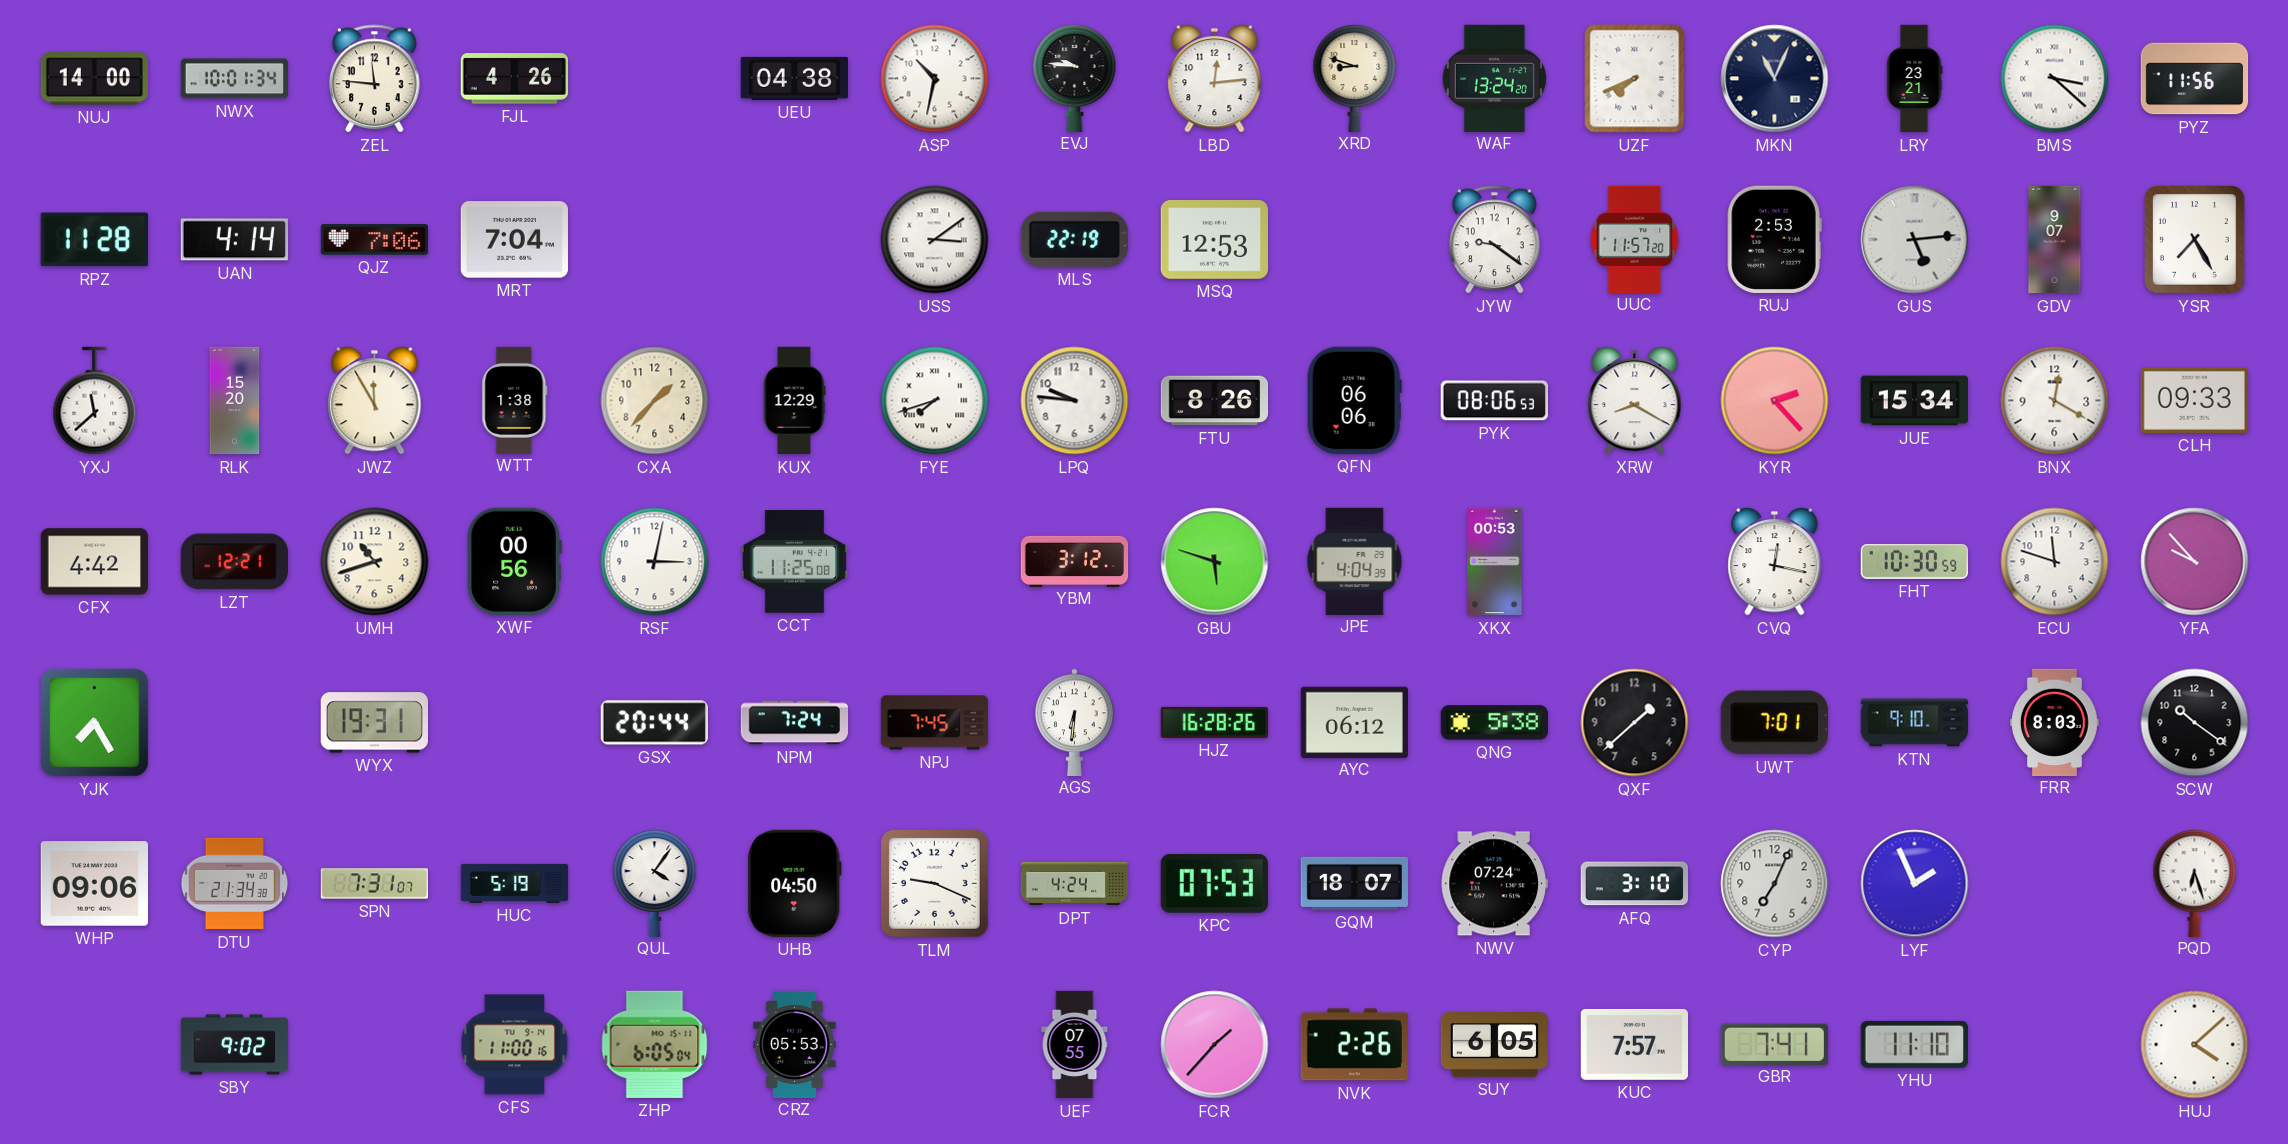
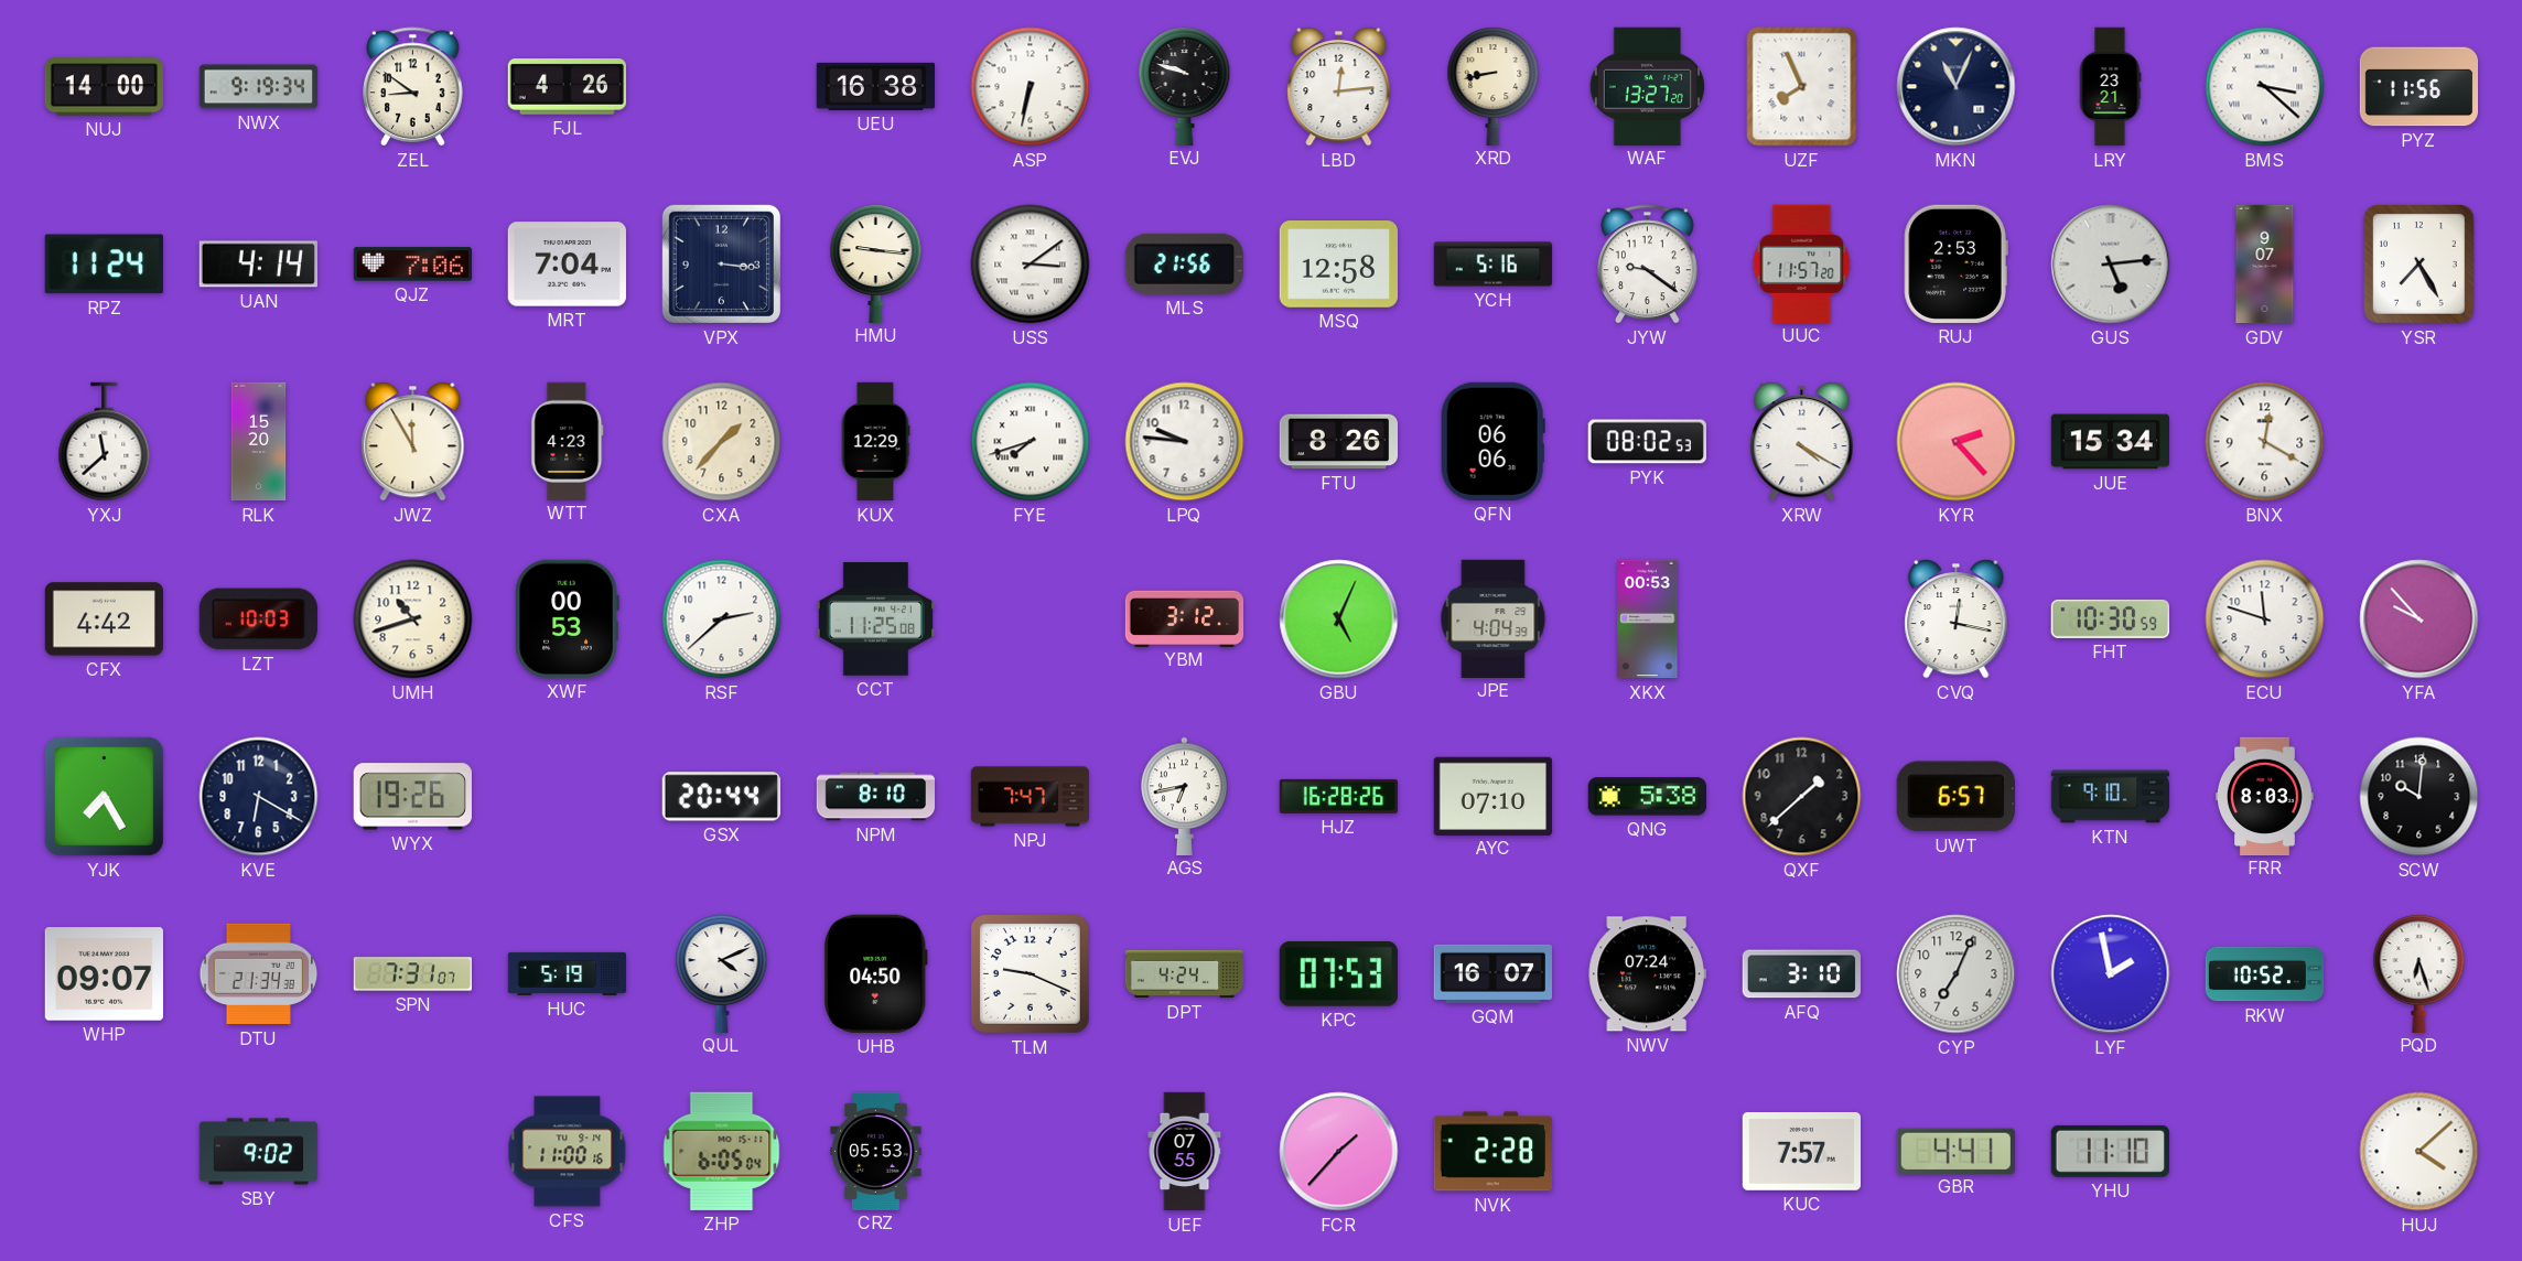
NWX: 10:01 -> 9:19
ZEL: 11:46 -> 8:51
UEU: 04:38 -> 16:38
ASP: 10:32 -> 6:32
EVJ: 9:46 -> 9:48
XRD: 8:48 -> 8:43
WAF: 13:24 -> 13:27
UZF: 7:41 -> 7:56
RPZ: 11:28 -> 11:24
VPX: none -> 3:16
HMU: none -> 9:16
MLS: 22:19 -> 21:56
MSQ: 12:53 -> 12:58
YCH: none -> 5:16
WTT: 1:38 -> 4:23
PYK: 08:06 -> 08:02
XRW: 8:20 -> 4:20
CLH: 09:33 -> none
LZT: 12:21 -> 10:03
XWF: 00:56 -> 00:53
RSF: 3:02 -> 2:38
GBU: 5:48 -> 5:04
KVE: none -> 6:20
WYX: 19:31 -> 19:26
NPM: 7:24 -> 8:10
NPJ: 7:45 -> 7:47
AGS: 6:31 -> 6:43
AYC: 06:12 -> 07:10
UWT: 7:01 -> 6:57
SCW: 10:21 -> 10:01
WHP: 09:06 -> 09:07
QUL: 4:06 -> 4:11
GQM: 18:07 -> 16:07
LYF: 1:56 -> 1:58
RKW: none -> 10:52
NVK: 2:26 -> 2:28
SUY: 6:05 -> none
GBR: 7:41 -> 4:41
